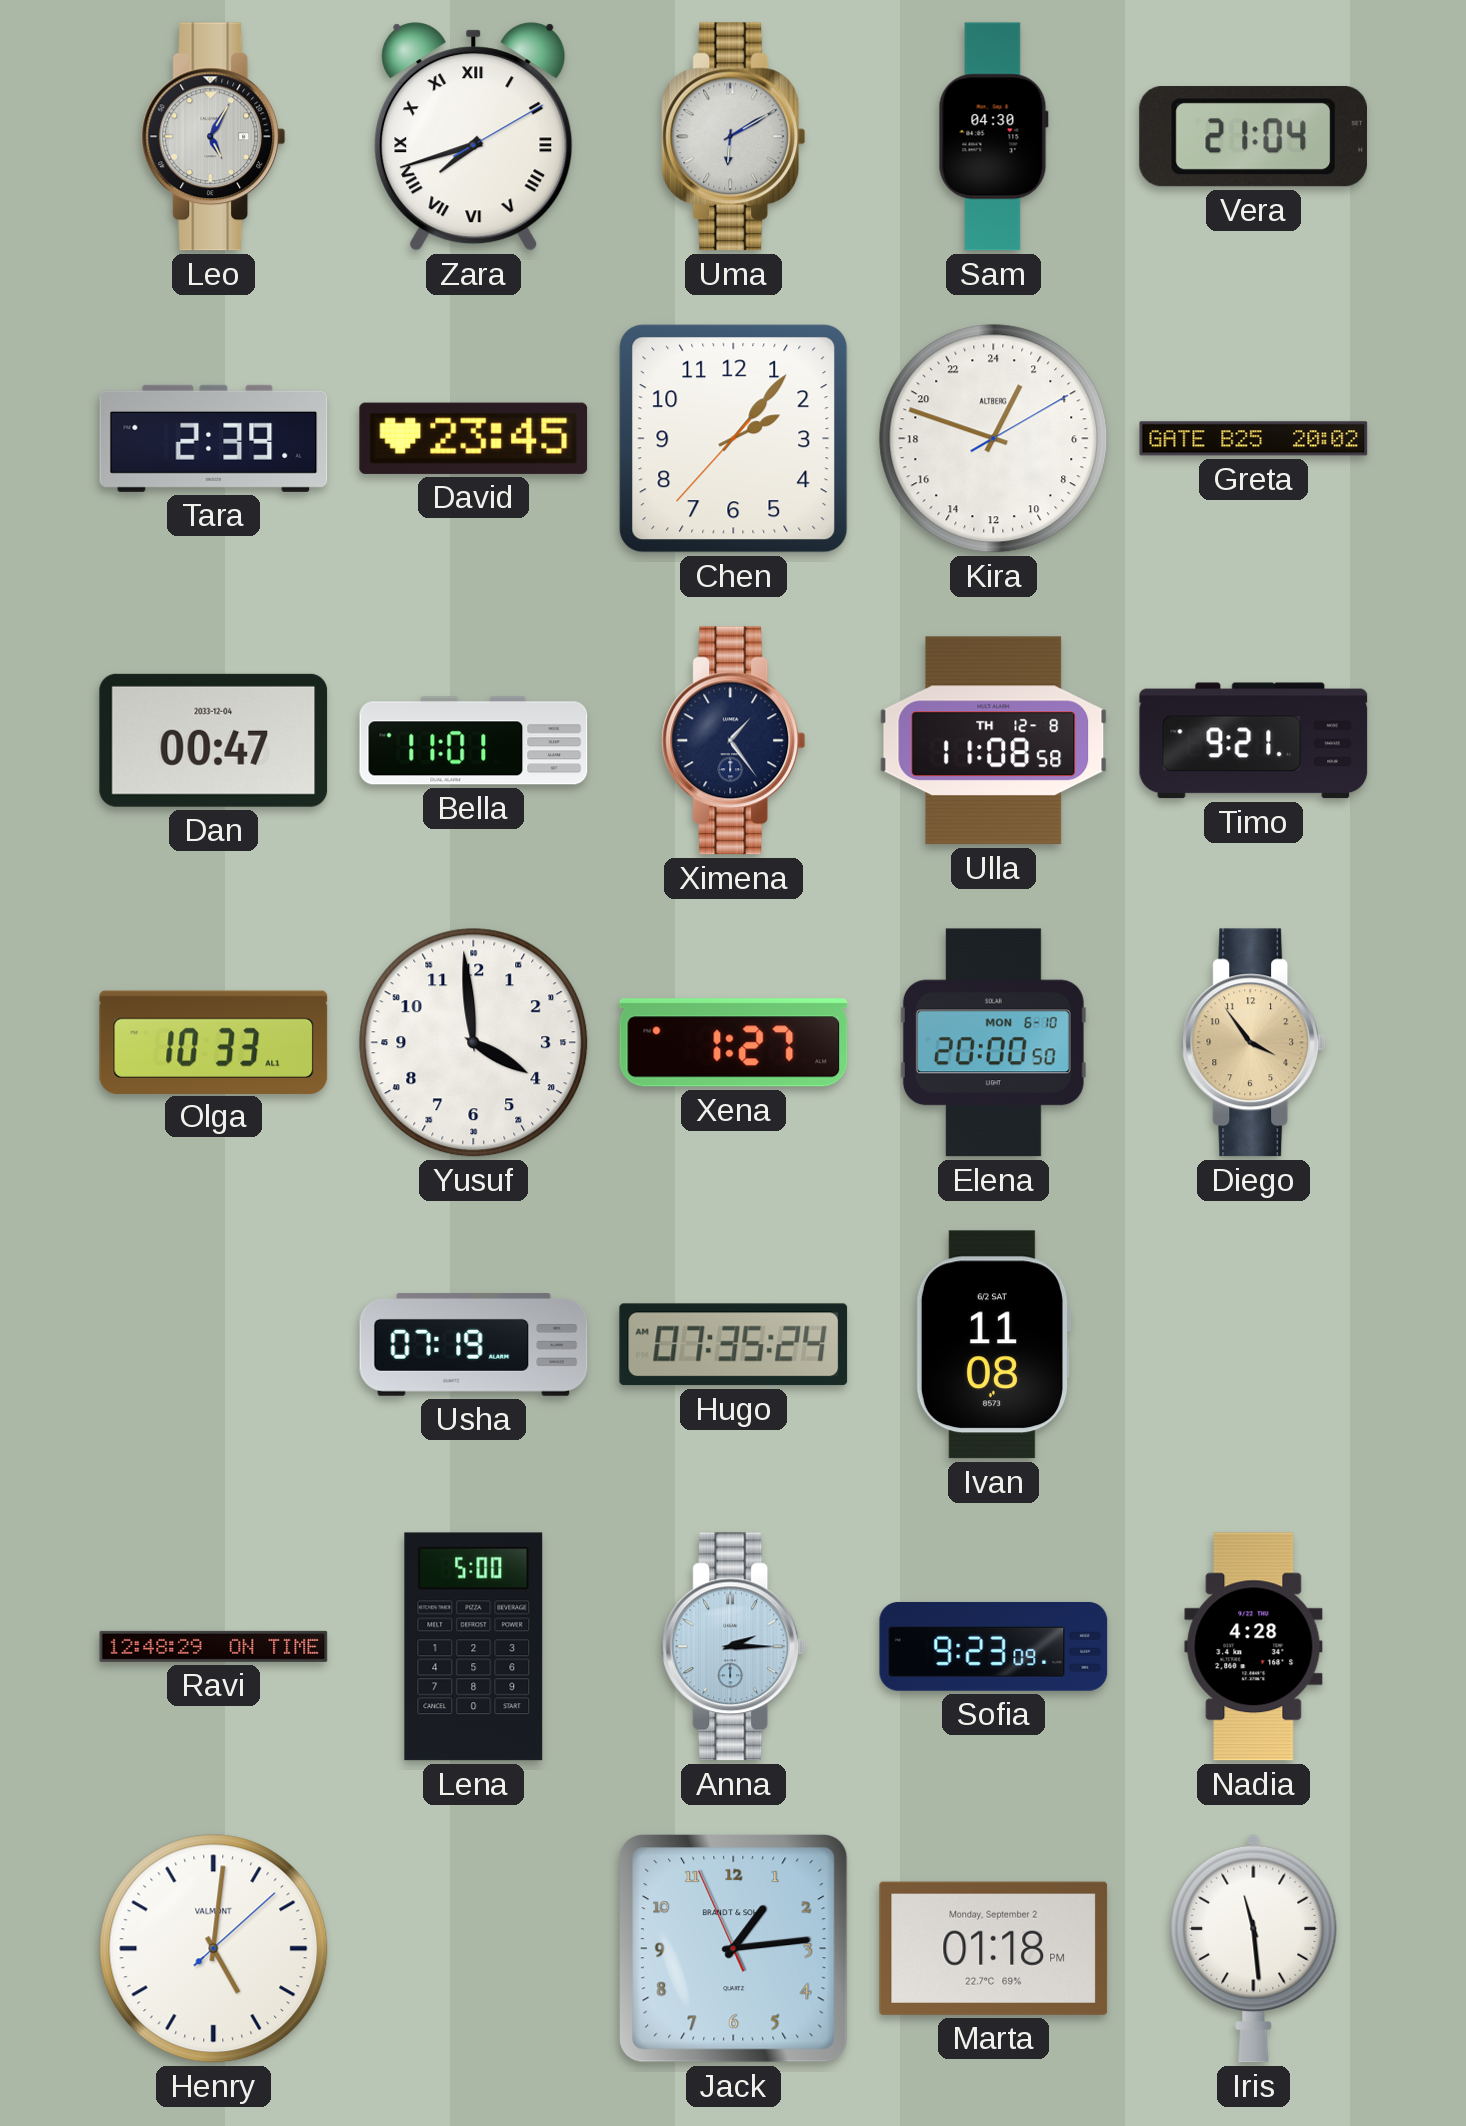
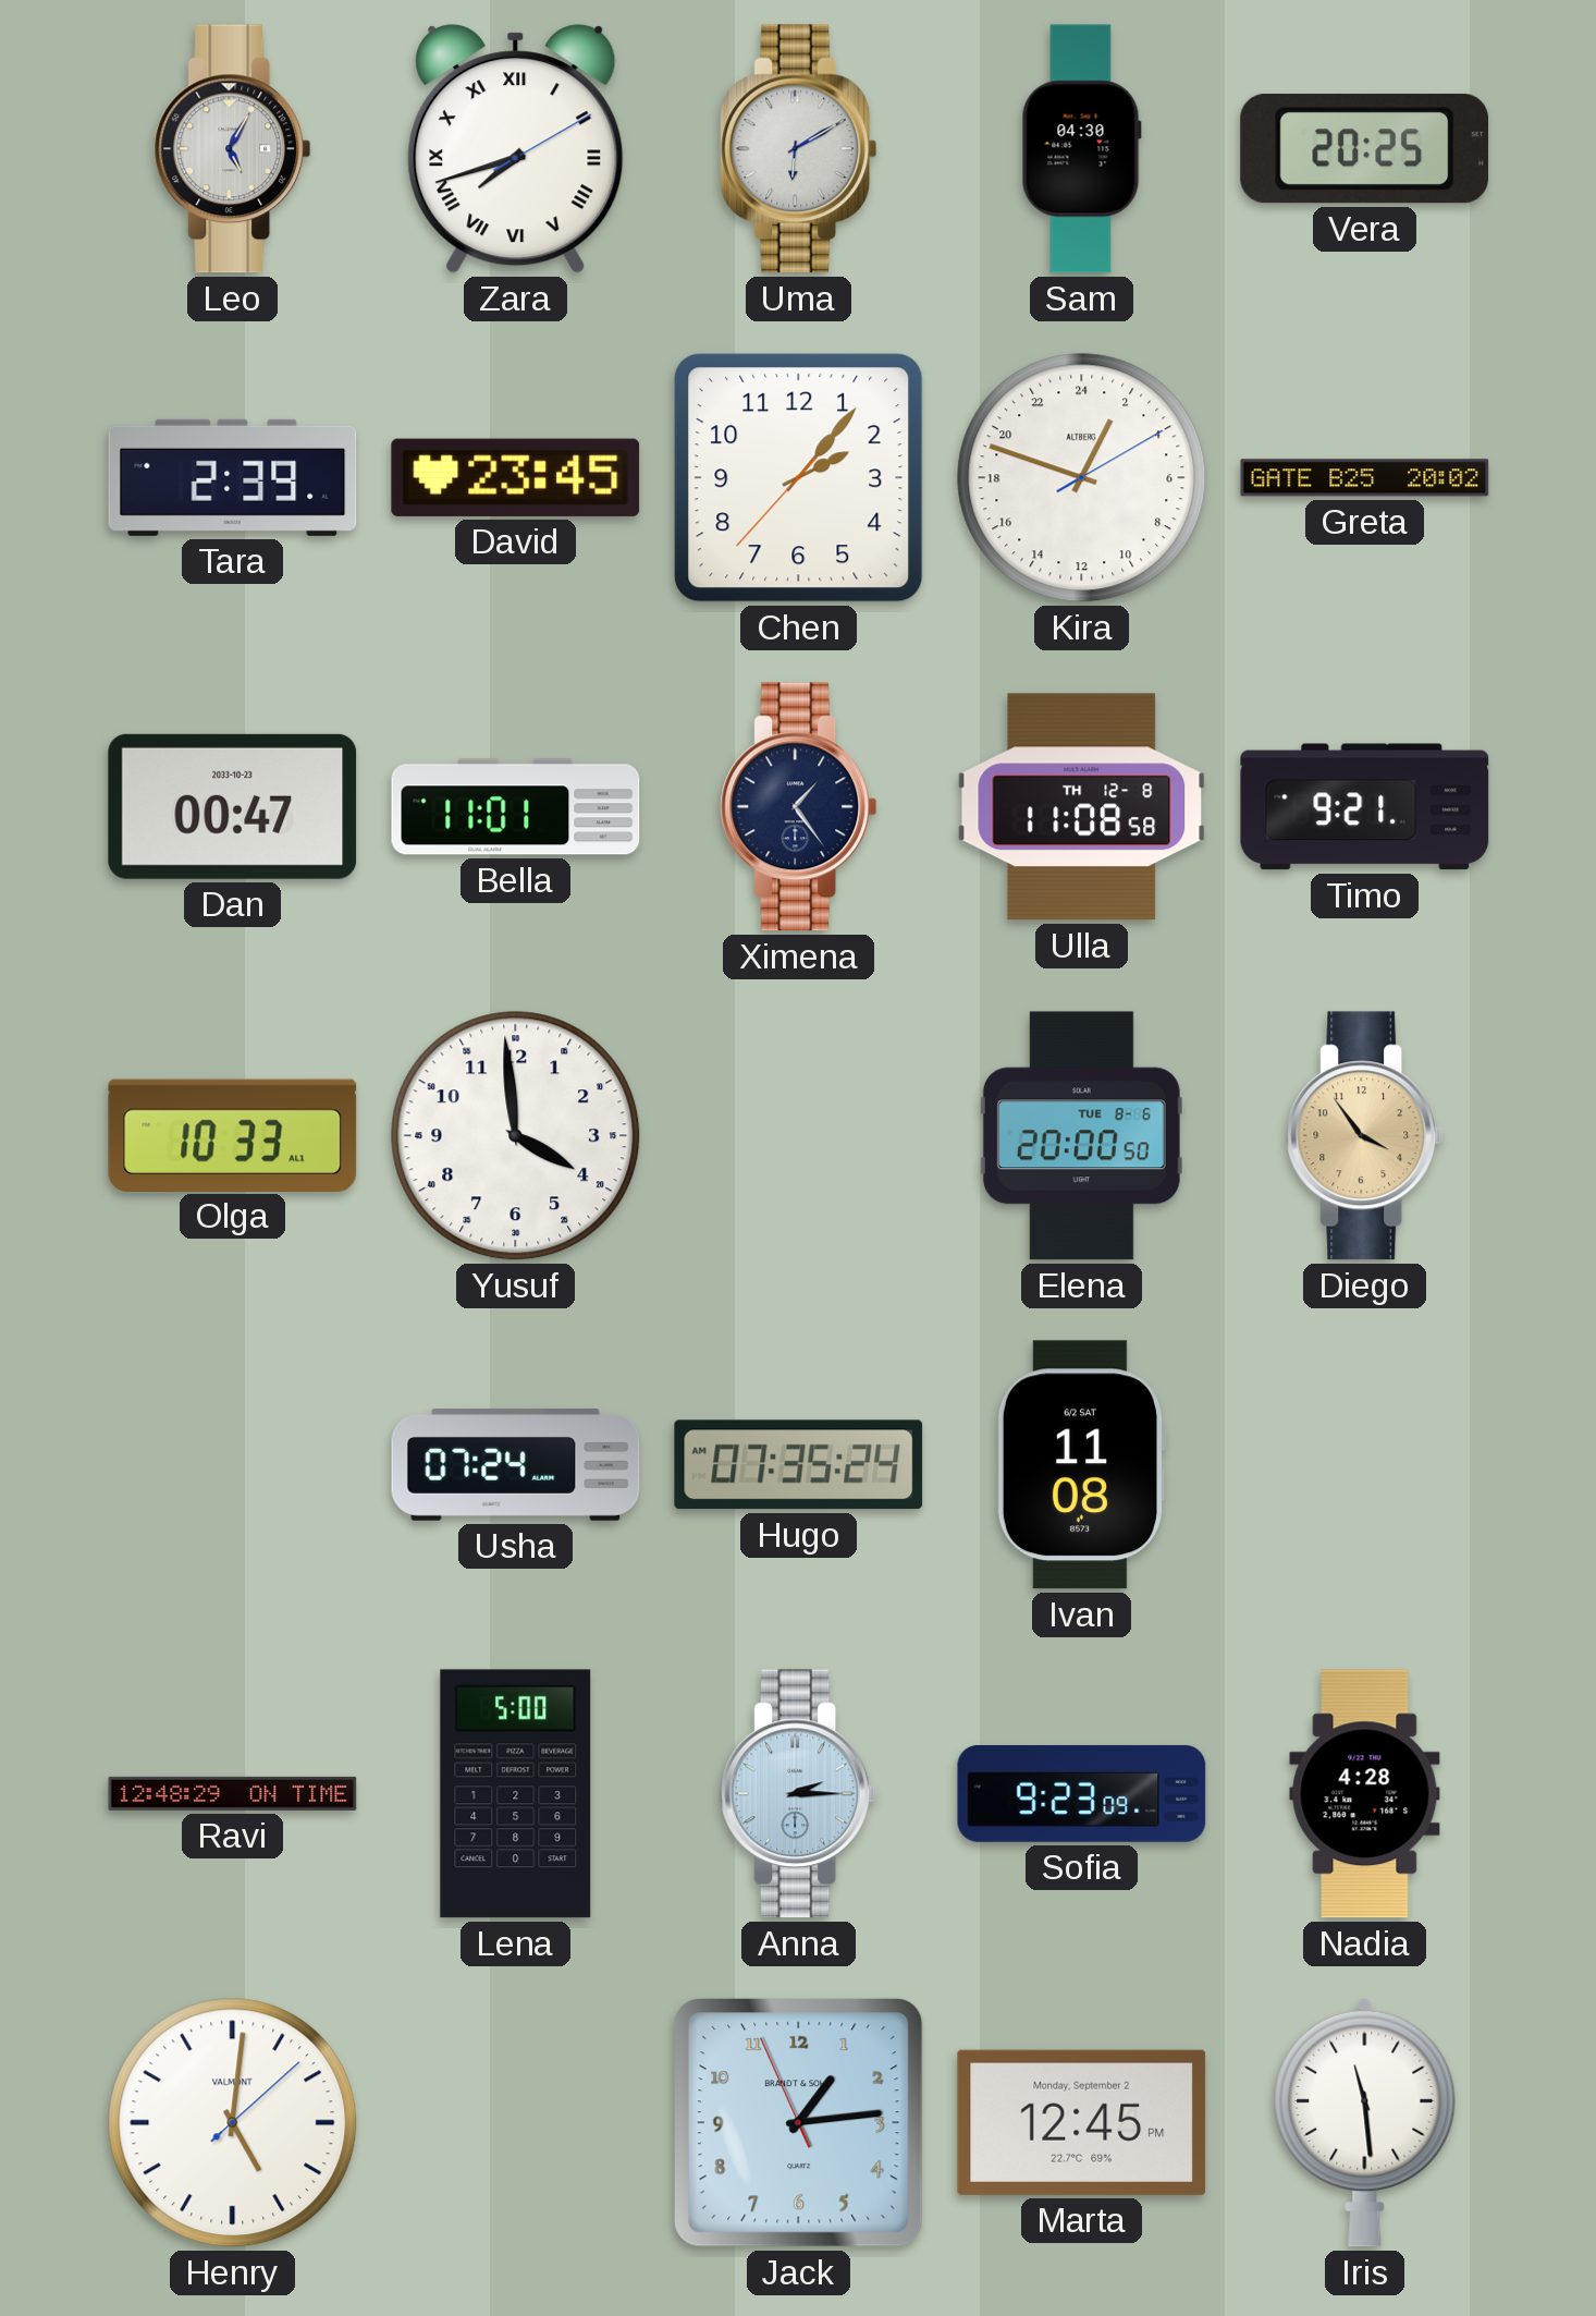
Vera: 21:04 -> 20:25
Dan date: 2033-12-04 -> 2033-10-23
Xena: 1:27 -> none
Elena date: MON 6-10 -> TUE 8-6
Usha: 07:19 -> 07:24
Marta: 01:18 -> 12:45
